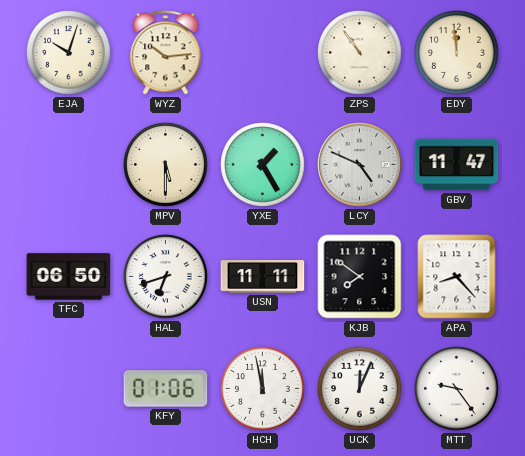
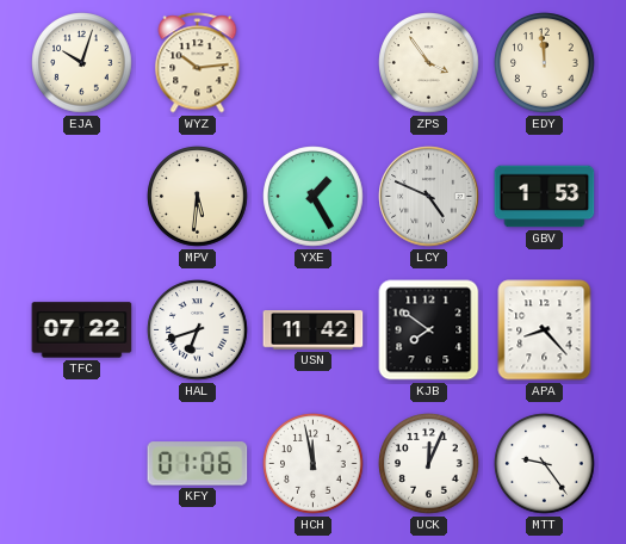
ZPS: 10:54 -> 3:54
MPV: 5:30 -> 5:31
GBV: 11:47 -> 1:53
TFC: 06:50 -> 07:22
USN: 11:11 -> 11:42
